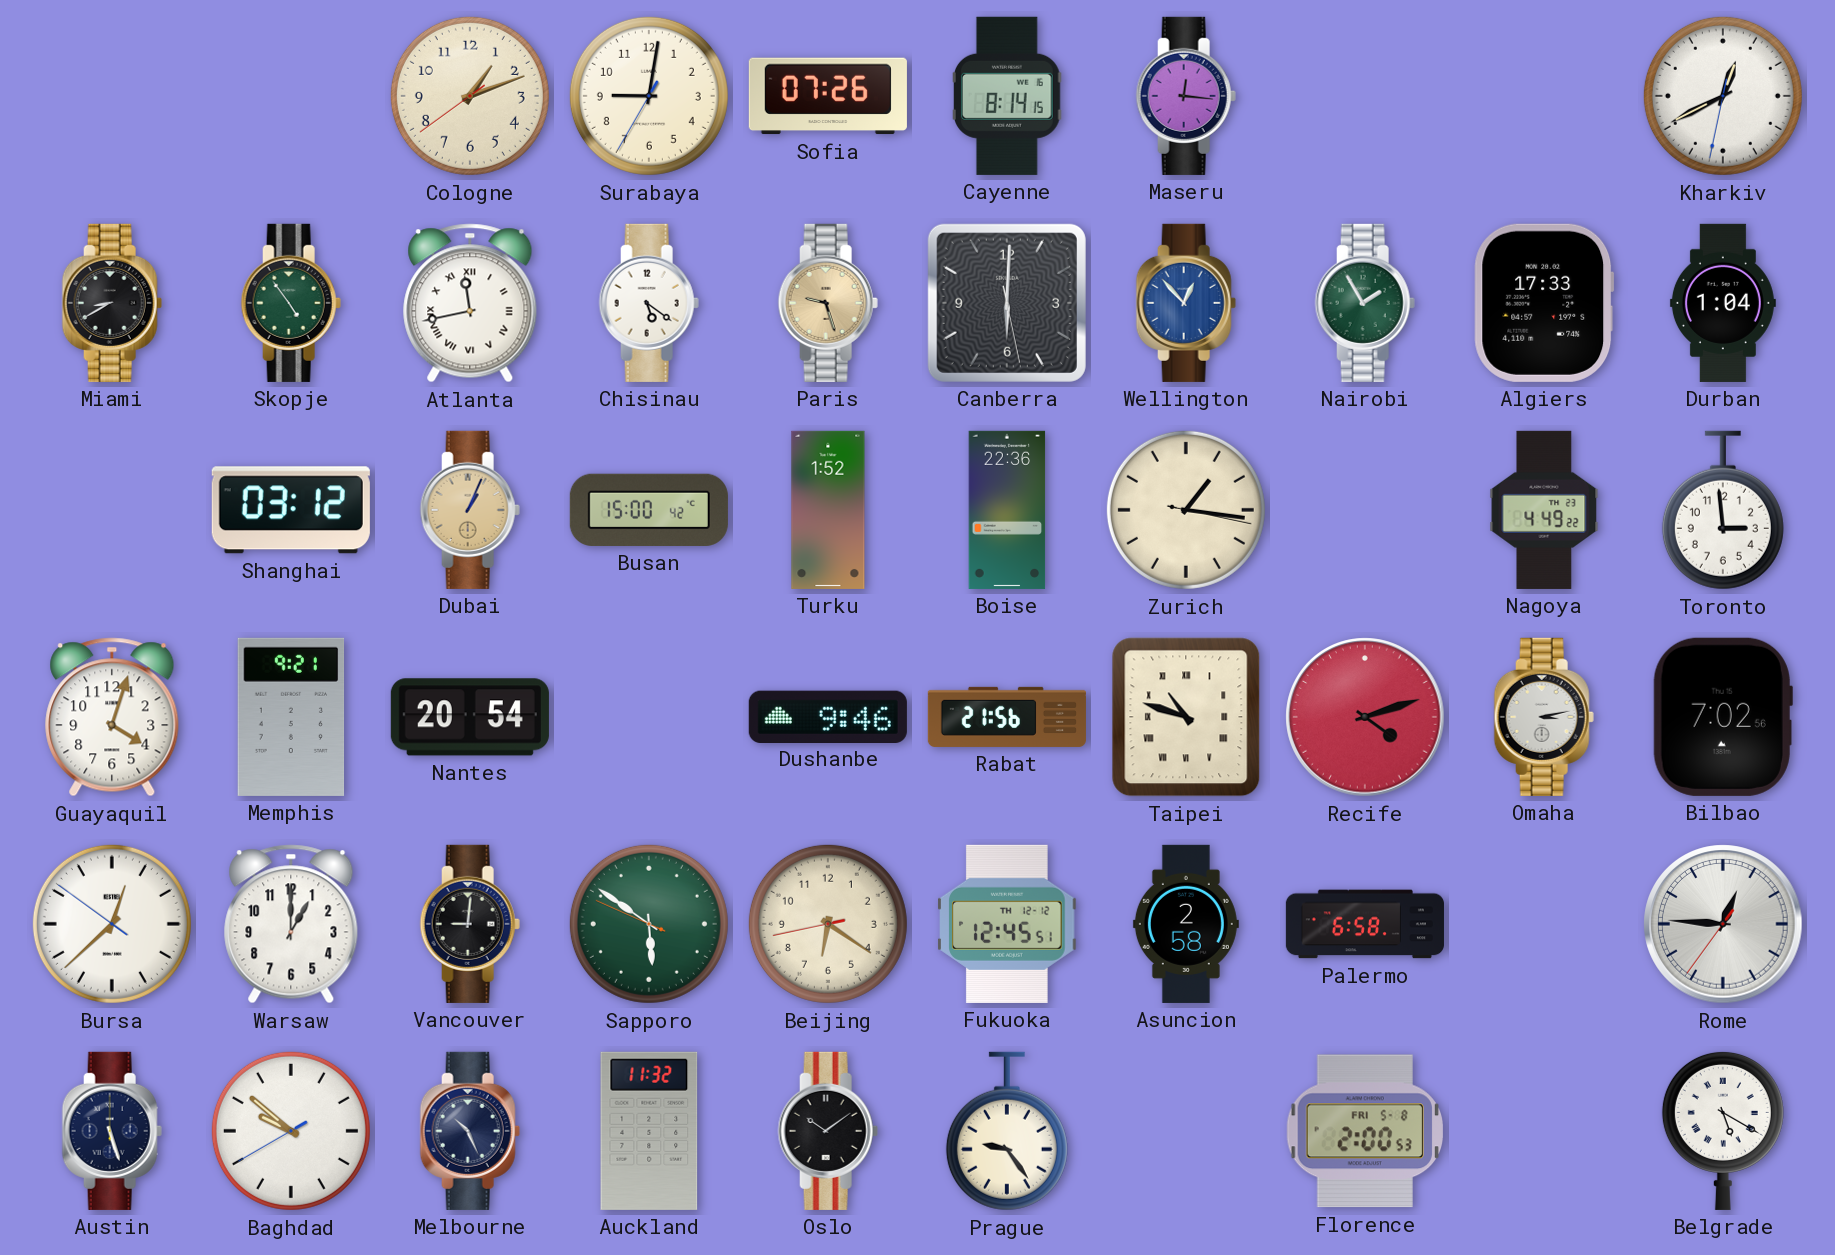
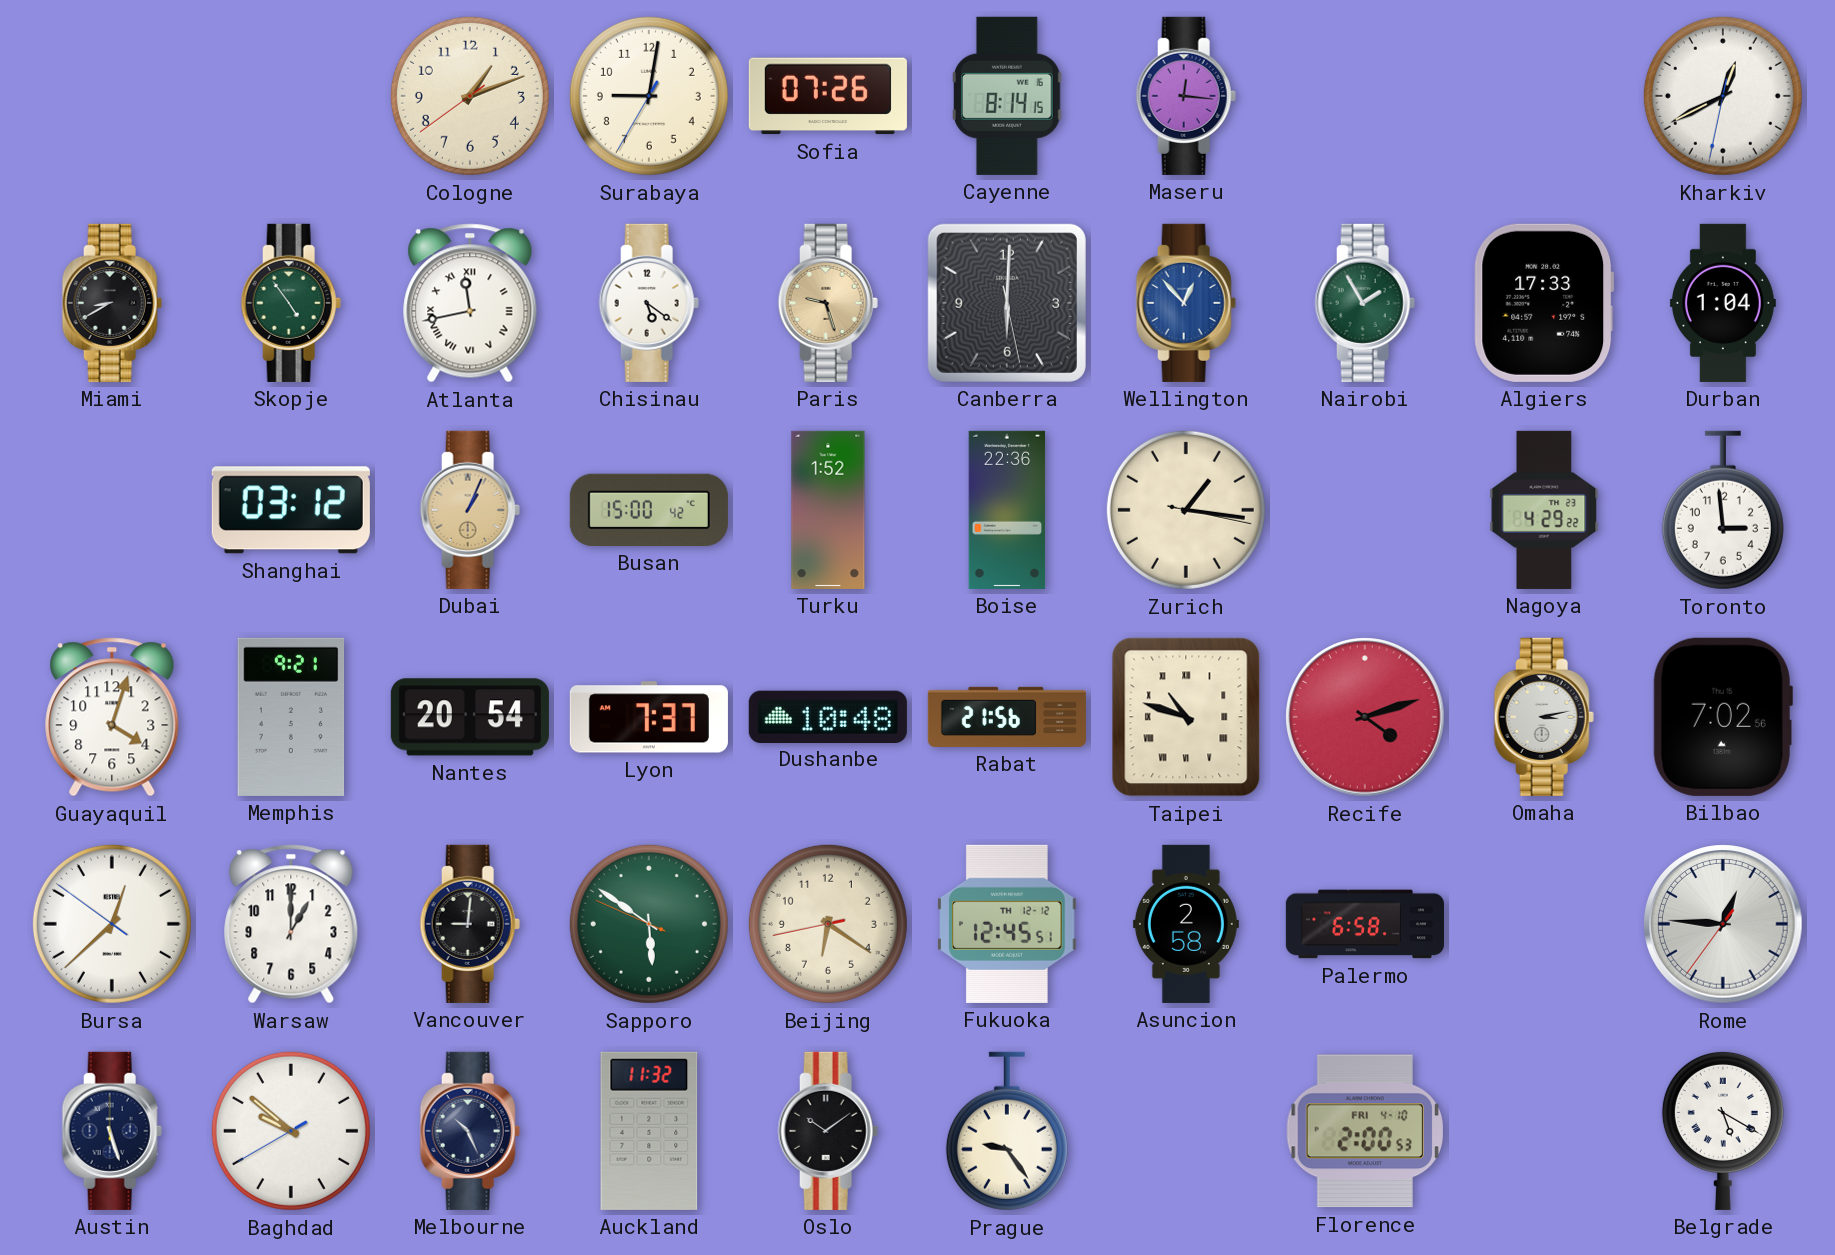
Nagoya: 4:49 -> 4:29
Lyon: none -> 7:37
Dushanbe: 9:46 -> 10:48
Florence date: FRI 5-8 -> FRI 4-10
